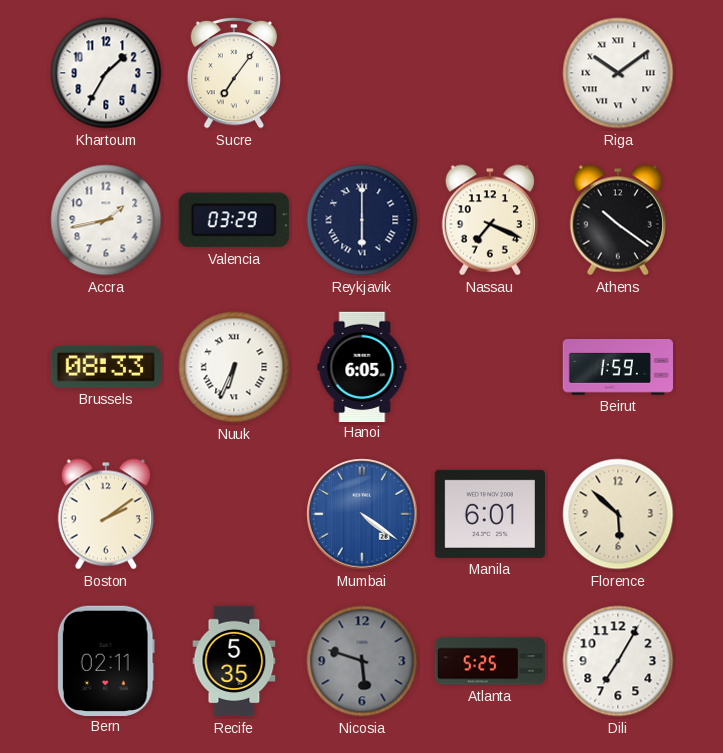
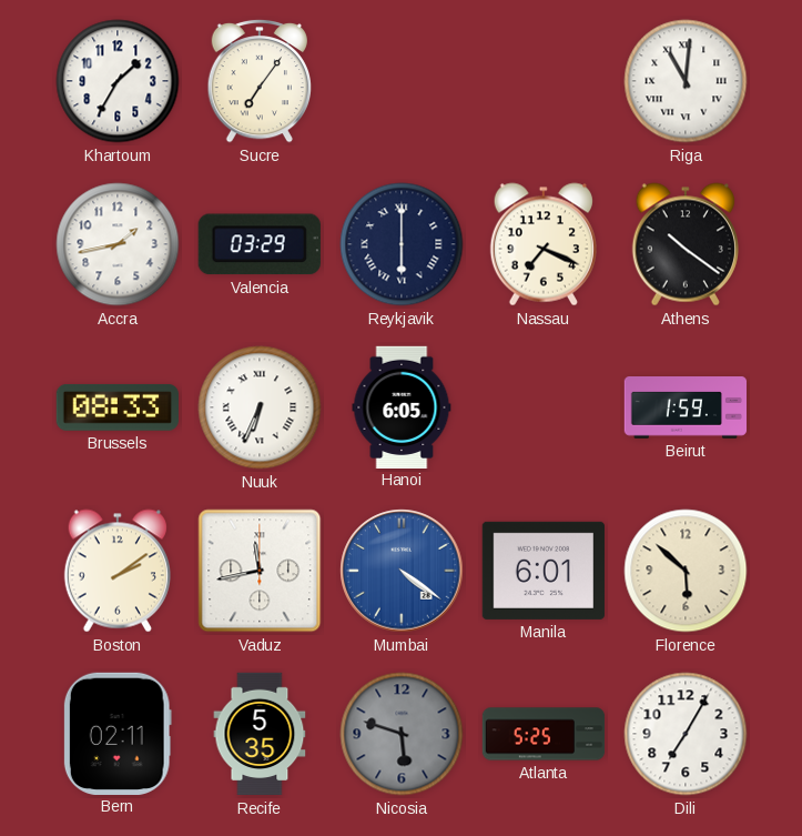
Riga: 10:09 -> 11:01
Vaduz: none -> 11:43
